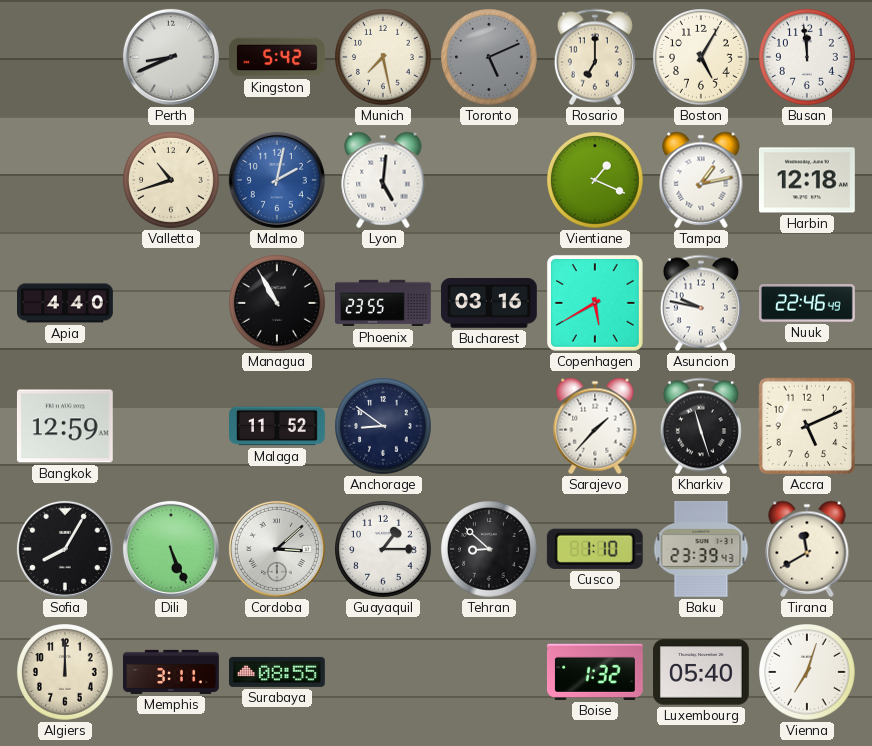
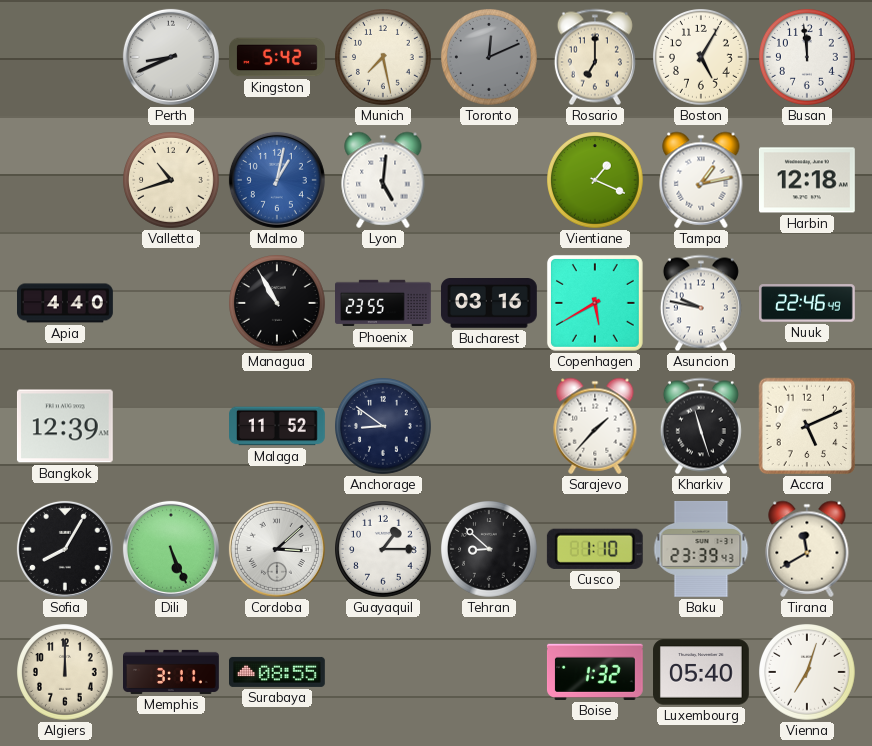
Toronto: 5:11 -> 12:11
Malmo: 2:02 -> 1:02
Bangkok: 12:59 -> 12:39
